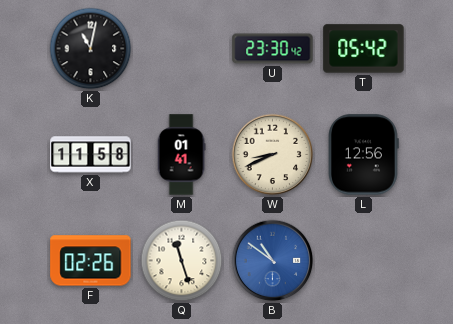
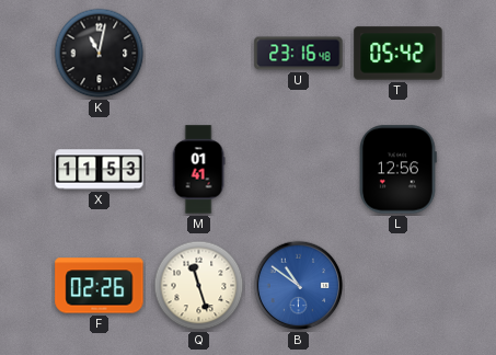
U: 23:30 -> 23:16
X: 11:58 -> 11:53
W: 8:41 -> none
